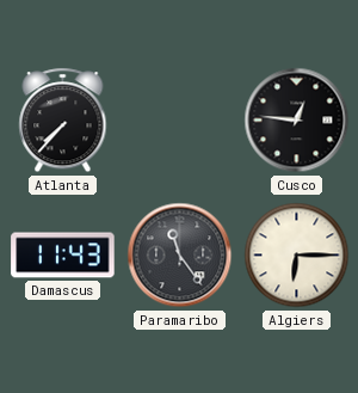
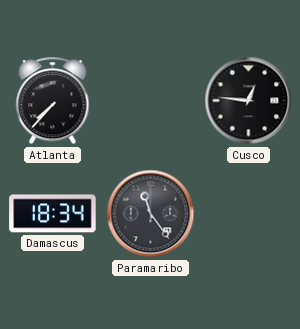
Damascus: 11:43 -> 18:34
Algiers: 6:15 -> none
